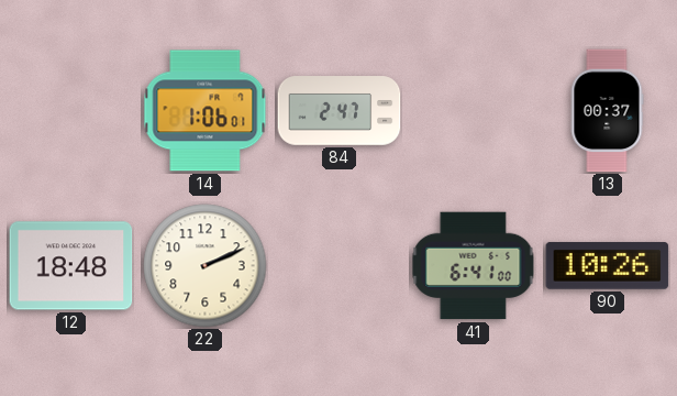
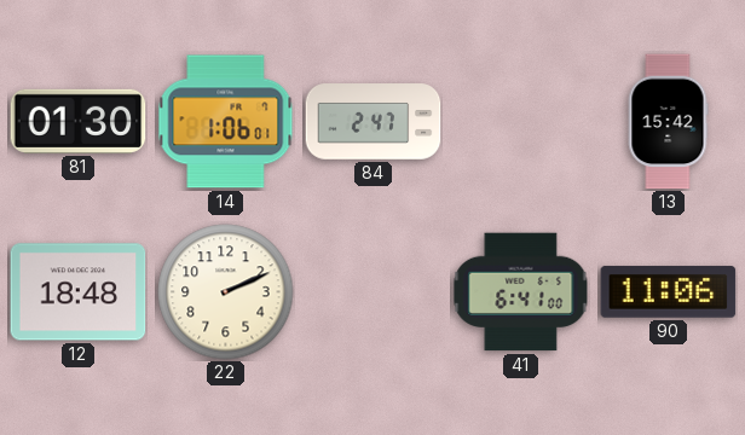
81: none -> 01:30
13: 00:37 -> 15:42
90: 10:26 -> 11:06
